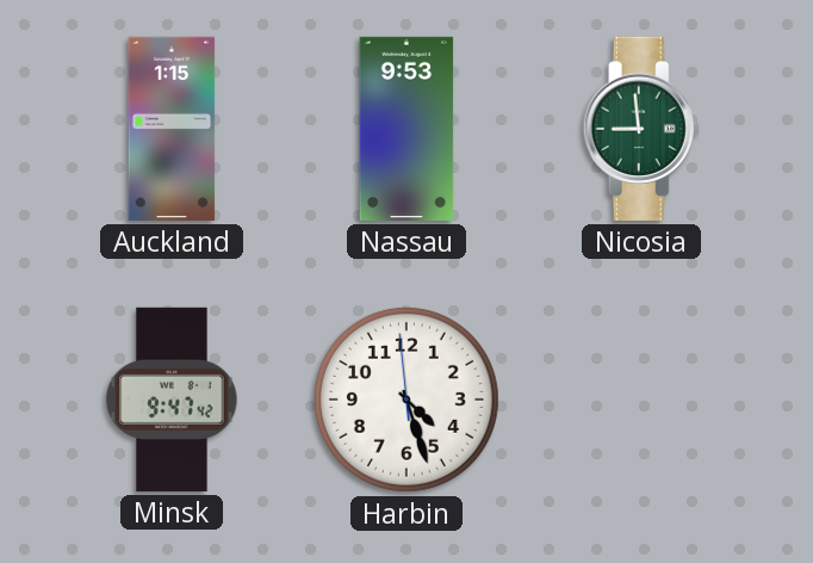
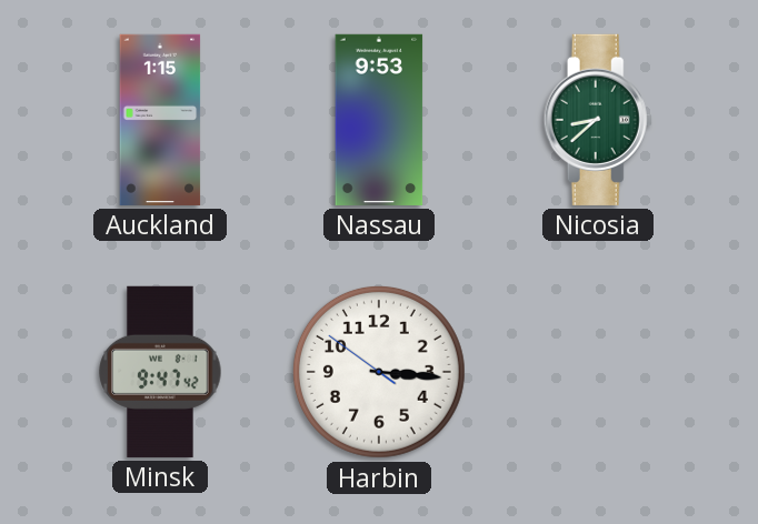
Nicosia: 8:59 -> 8:38
Harbin: 4:26 -> 3:15
